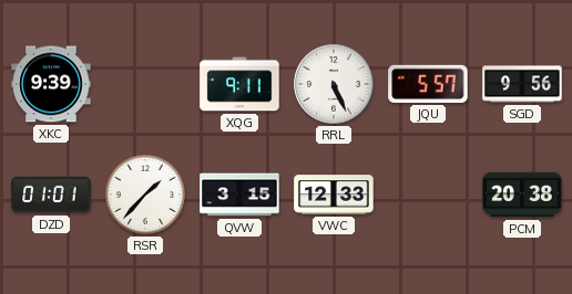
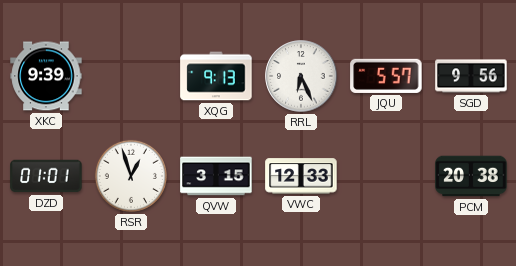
XQG: 9:11 -> 9:13
RRL: 5:26 -> 6:26
RSR: 1:37 -> 12:57
